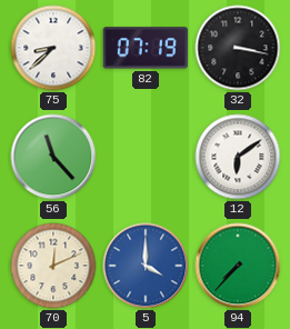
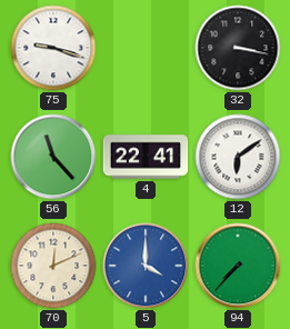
75: 8:38 -> 9:18
82: 07:19 -> none
4: none -> 22:41
